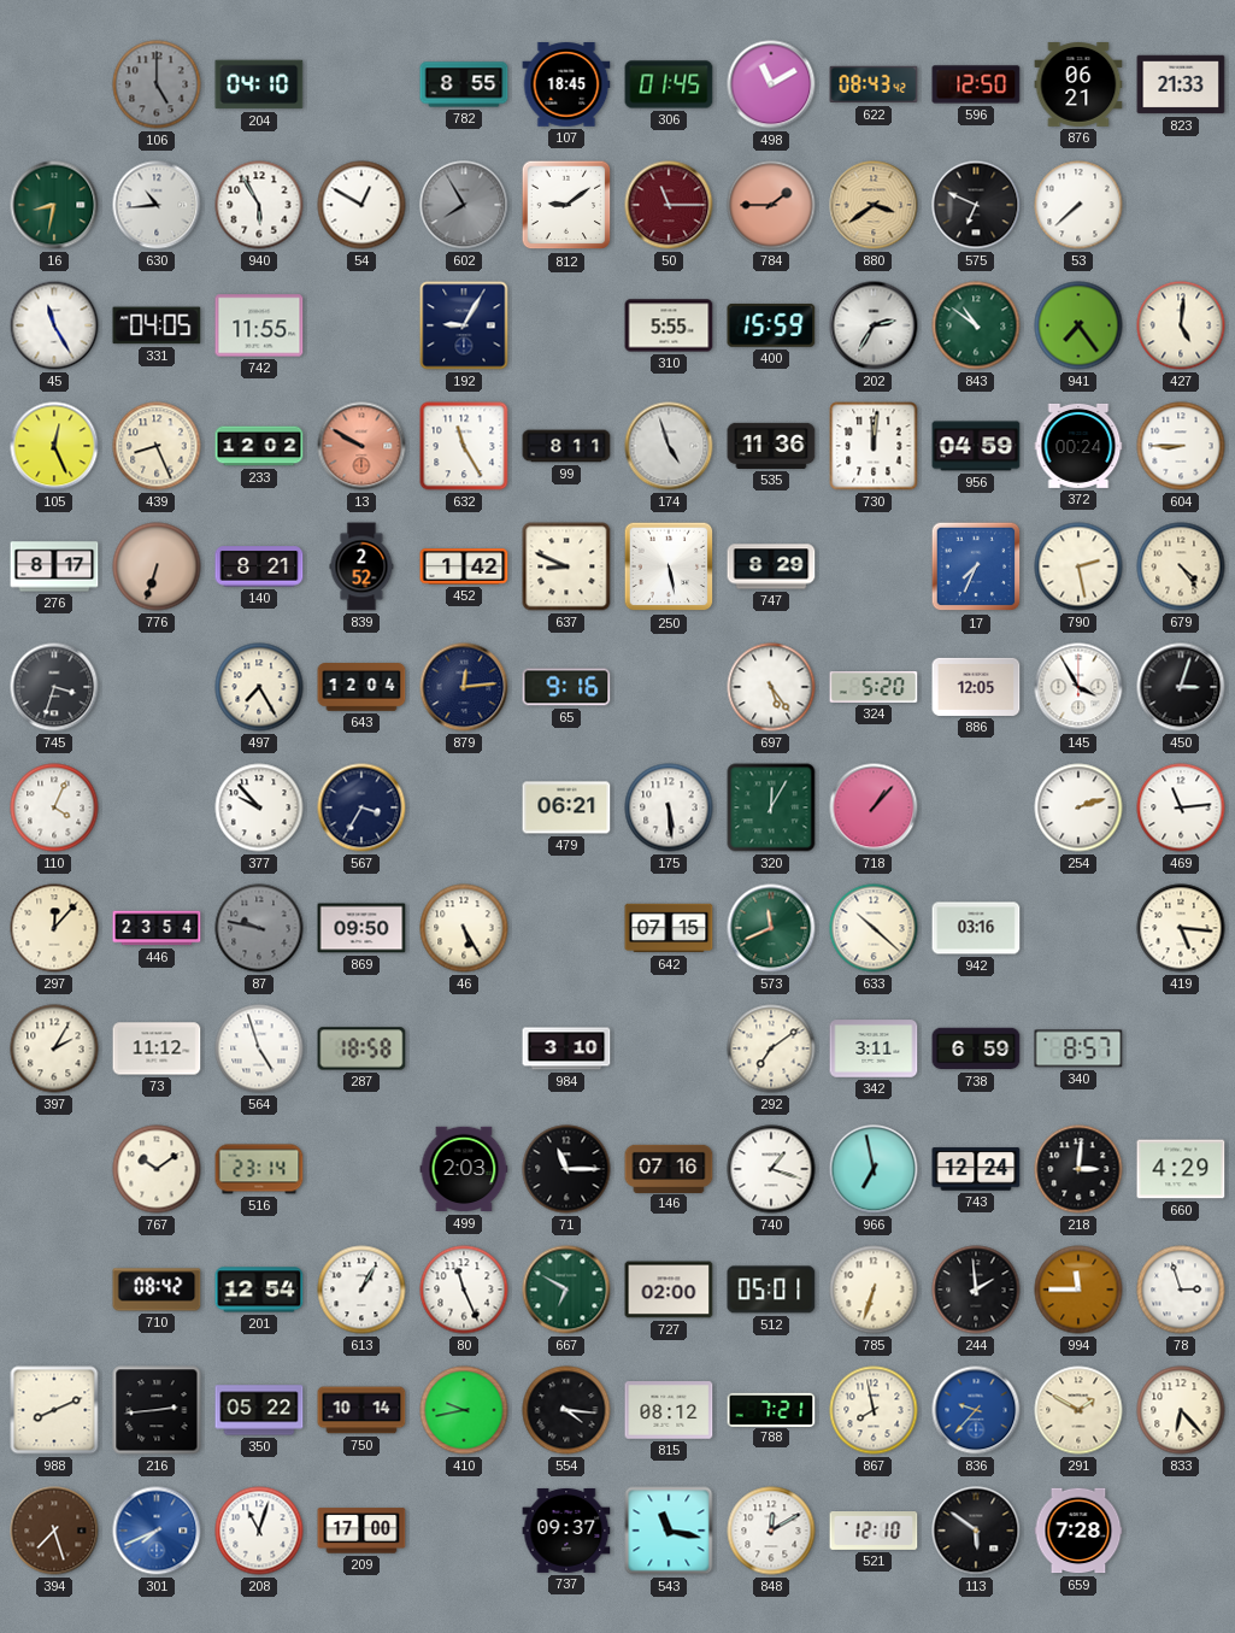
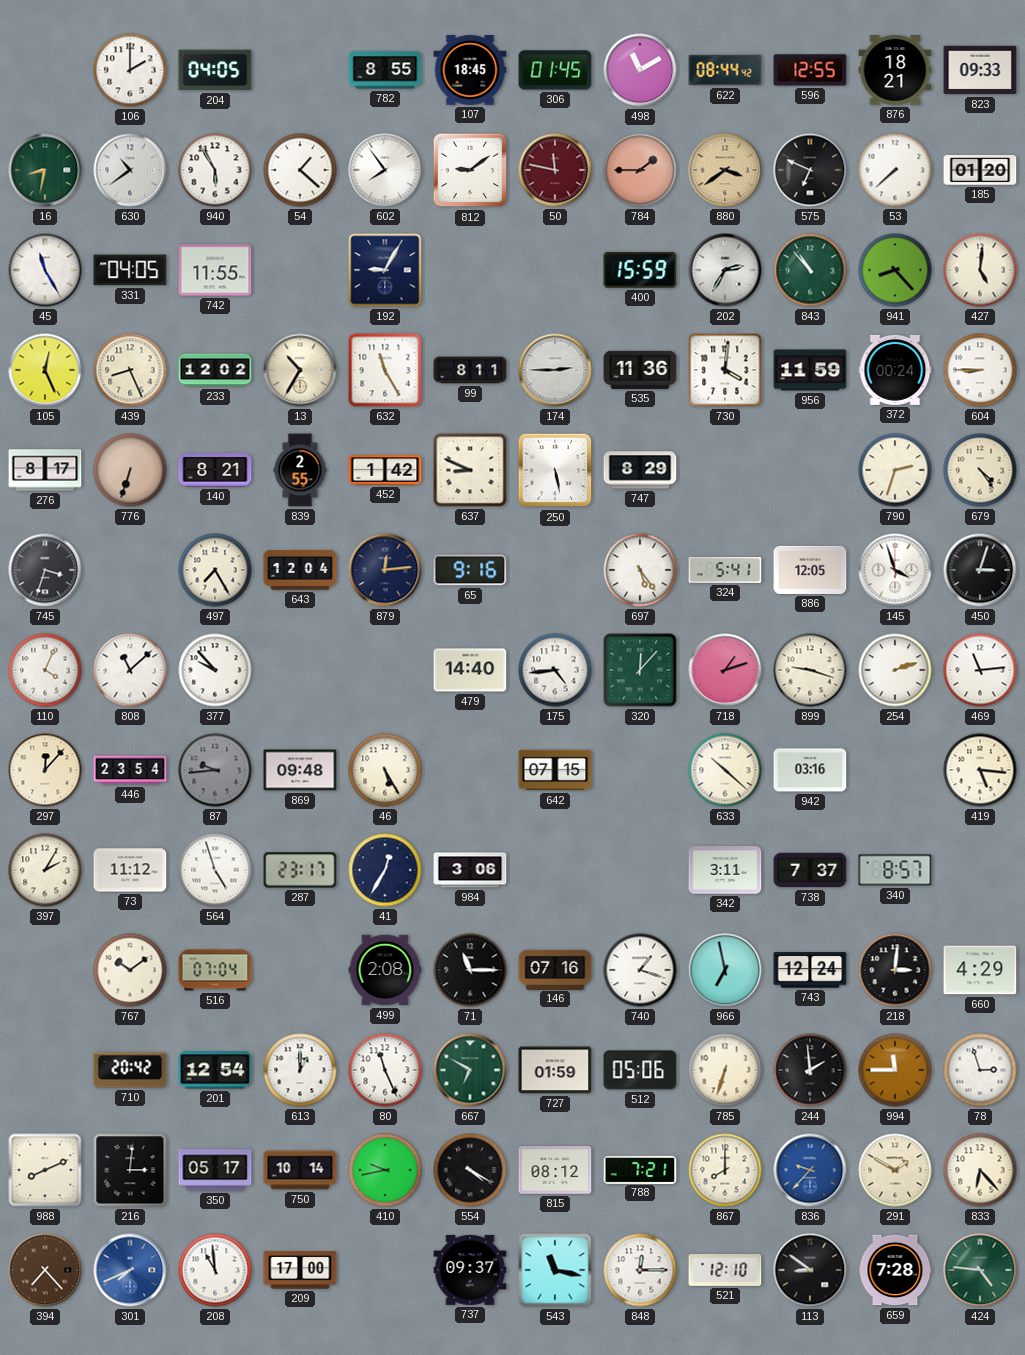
106: 5:00 -> 2:00
106 dial: grey -> white
204: 04:10 -> 04:05
622: 08:43 -> 08:44
596: 12:50 -> 12:55
876: 06:21 -> 18:21
823: 21:33 -> 09:33
630: 10:44 -> 10:39
54: 12:50 -> 1:22
602: 7:55 -> 7:54
602 dial: grey -> white
50: 11:15 -> 11:47
185: none -> 01:20
310: 5:55 -> none
843: 10:51 -> 10:53
941: 7:24 -> 8:23
13: 9:50 -> 10:35
13 dial: salmon -> cream
174: 4:57 -> 2:45
730: 12:01 -> 4:01
956: 04:59 -> 11:59
839: 2:52 -> 2:55
17: 7:34 -> none
790: 2:28 -> 2:33
324: 5:20 -> 5:41
145: 3:55 -> 3:57
808: none -> 11:08
567: 3:35 -> none
479: 06:21 -> 14:40
175: 5:29 -> 4:44
320: 12:05 -> 12:07
718: 1:07 -> 1:12
899: none -> 9:18
87: 9:47 -> 9:44
869: 09:50 -> 09:48
573: 11:41 -> none
287: 18:58 -> 23:17
41: none -> 12:35
984: 3:10 -> 3:06
292: 7:09 -> none
738: 6:59 -> 7:37
516: 23:14 -> 07:04
499: 2:03 -> 2:08
710: 08:42 -> 20:42
613: 1:05 -> 1:00
727: 02:00 -> 01:59
512: 05:01 -> 05:06
216: 2:44 -> 3:01
350: 05:22 -> 05:17
554: 4:16 -> 4:20
867: 7:58 -> 8:00
394: 7:27 -> 7:23
208: 11:03 -> 10:59
848: 12:10 -> 12:15
113: 5:51 -> 8:51
424: none -> 4:46
